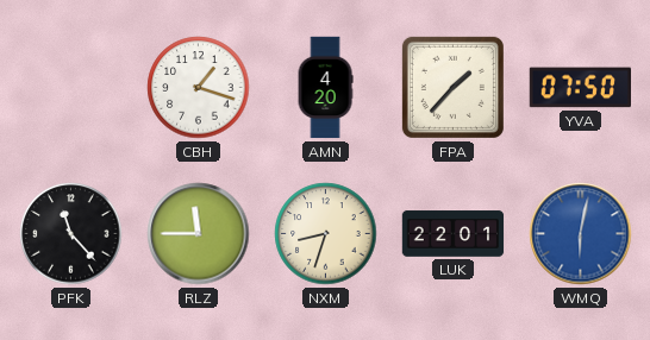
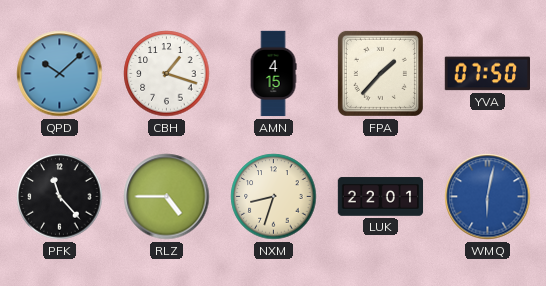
QPD: none -> 10:08
AMN: 4:20 -> 4:15
RLZ: 11:45 -> 4:45
